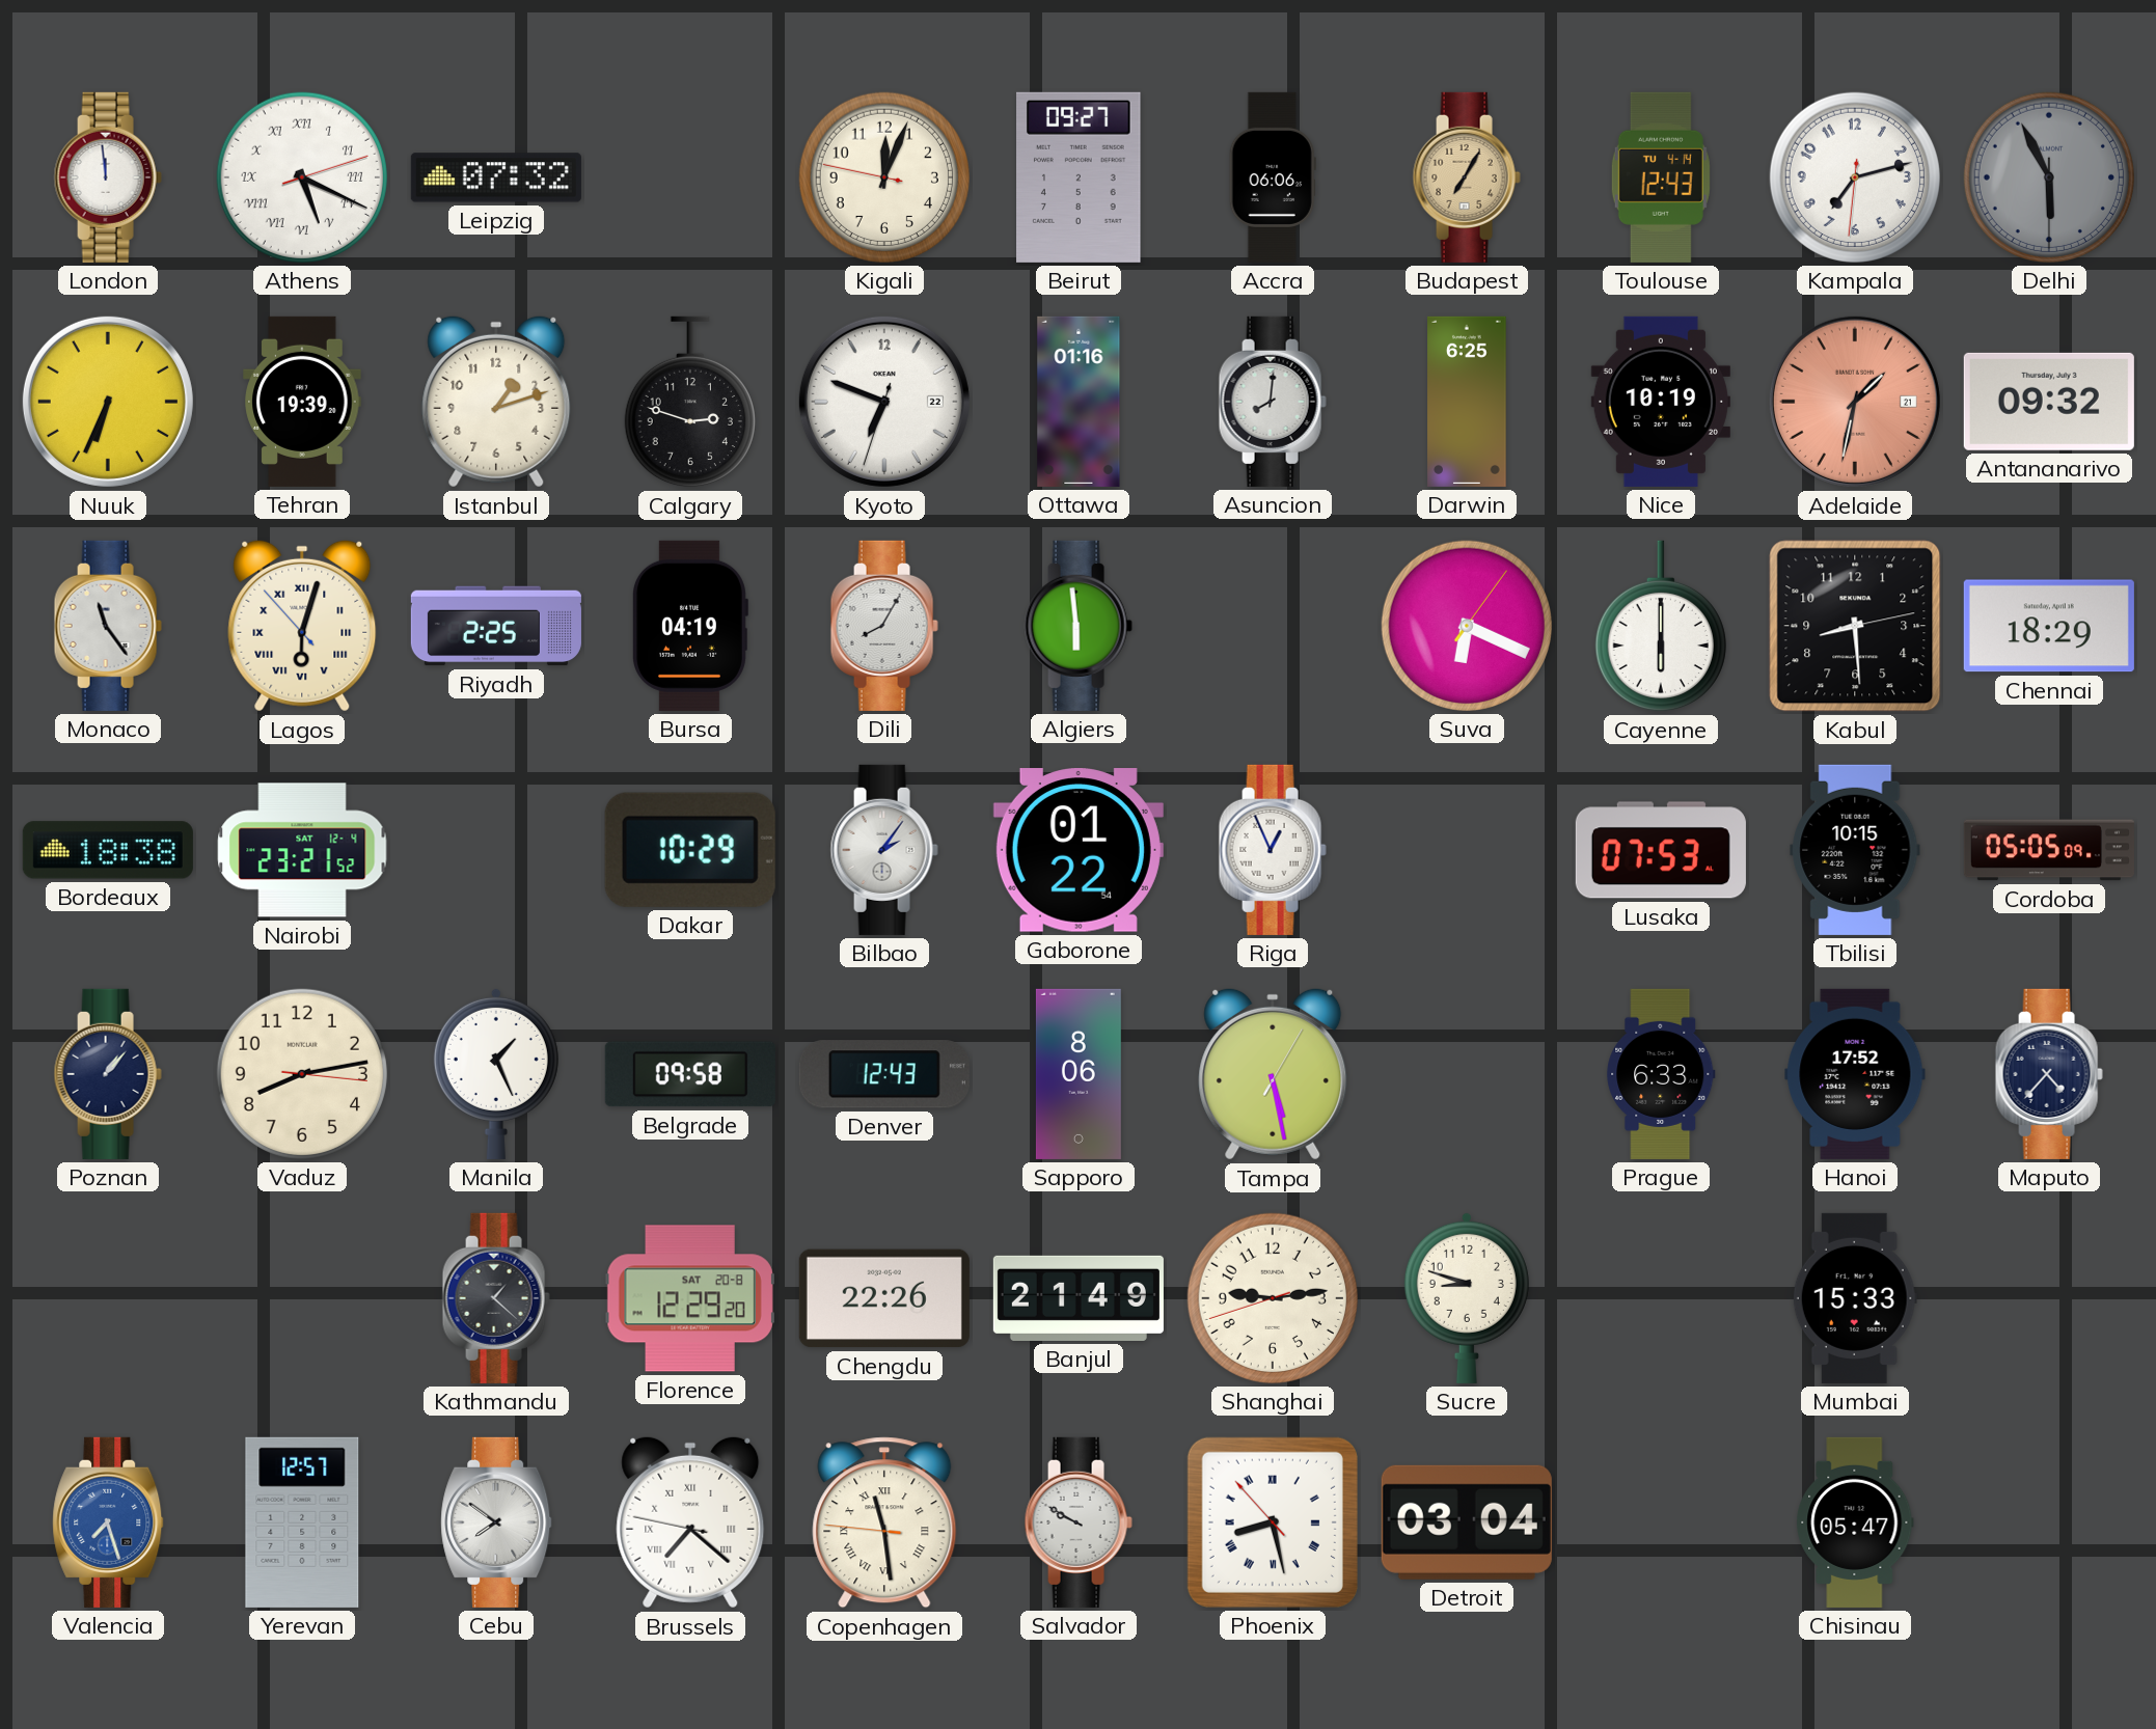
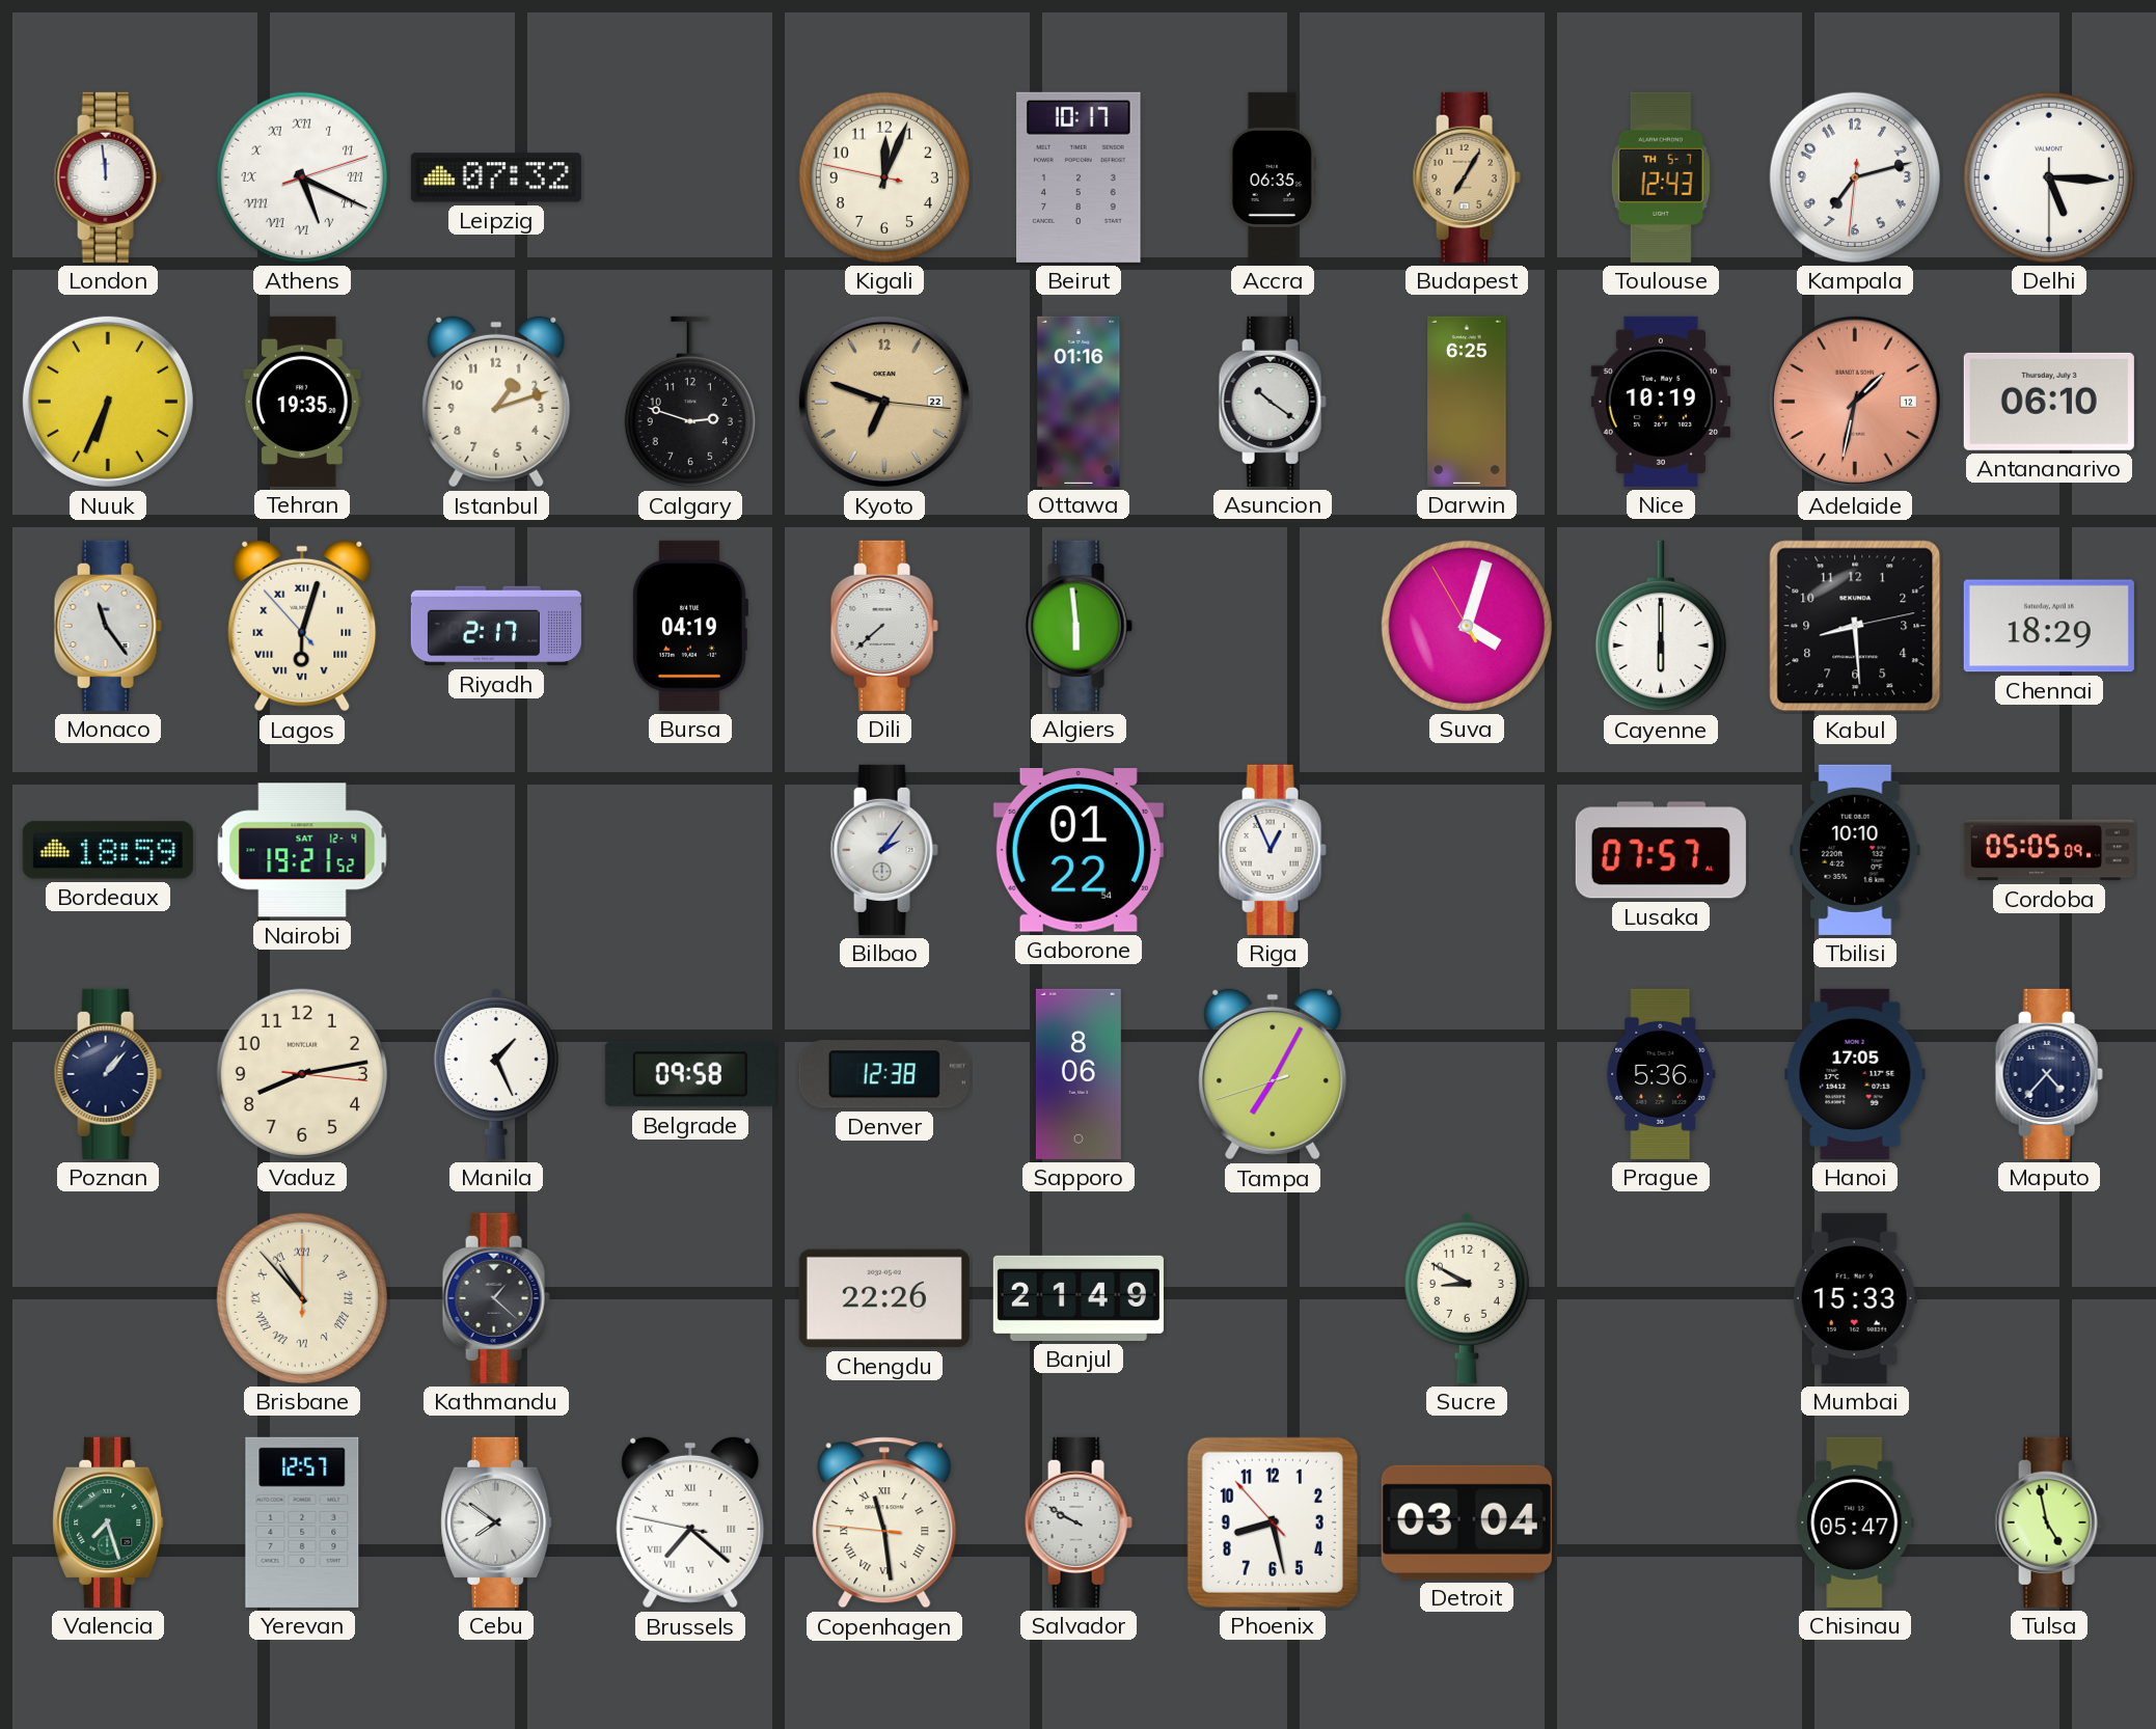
Beirut: 09:27 -> 10:17
Accra: 06:06 -> 06:35
Toulouse date: TU 4-14 -> TH 5-7
Delhi: 5:55 -> 5:15
Delhi dial: grey -> white
Tehran: 19:39 -> 19:35
Kyoto: 6:48:33 -> 6:48:16
Kyoto dial: white -> champagne
Asuncion: 8:01 -> 10:21
Adelaide date: 21 -> 12
Antananarivo: 09:32 -> 06:10
Riyadh: 2:25 -> 2:17
Dili: 8:05 -> 7:38
Suva: 6:19 -> 4:02
Bordeaux: 18:38 -> 18:59
Nairobi: 23:21 -> 19:21
Dakar: 10:29 -> none
Lusaka: 07:53 -> 07:57
Tbilisi: 10:15 -> 10:10
Denver: 12:43 -> 12:38
Tampa: 5:28 -> 7:04
Prague: 6:33 -> 5:36
Hanoi: 17:52 -> 17:05
Brisbane: none -> 10:53
Florence: 12:29 -> none
Shanghai: 9:13 -> none
Sucre: 8:48 -> 8:50
Valencia dial: blue -> green
Phoenix numerals: Roman -> Arabic
Tulsa: none -> 4:58
